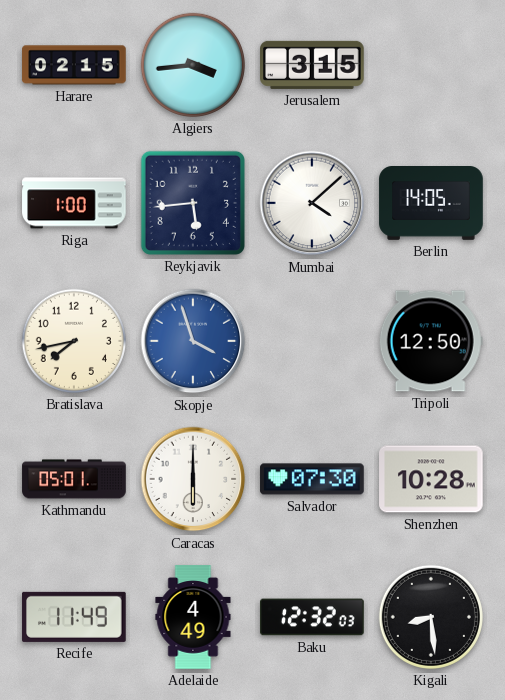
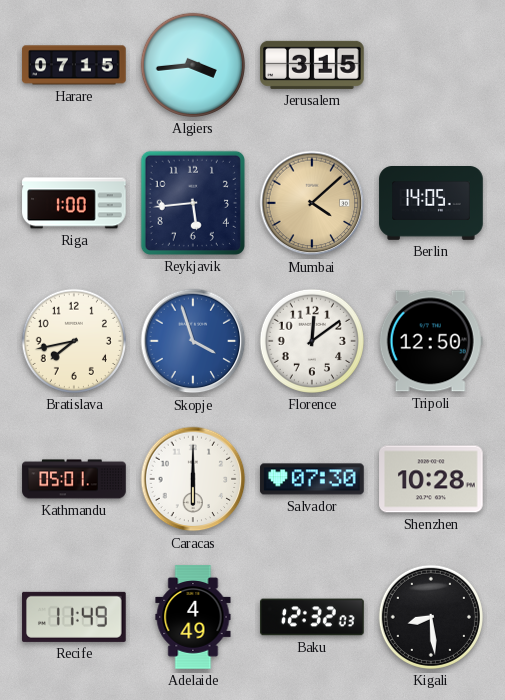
Harare: 02:15 -> 07:15
Mumbai dial: white -> champagne
Florence: none -> 12:09
